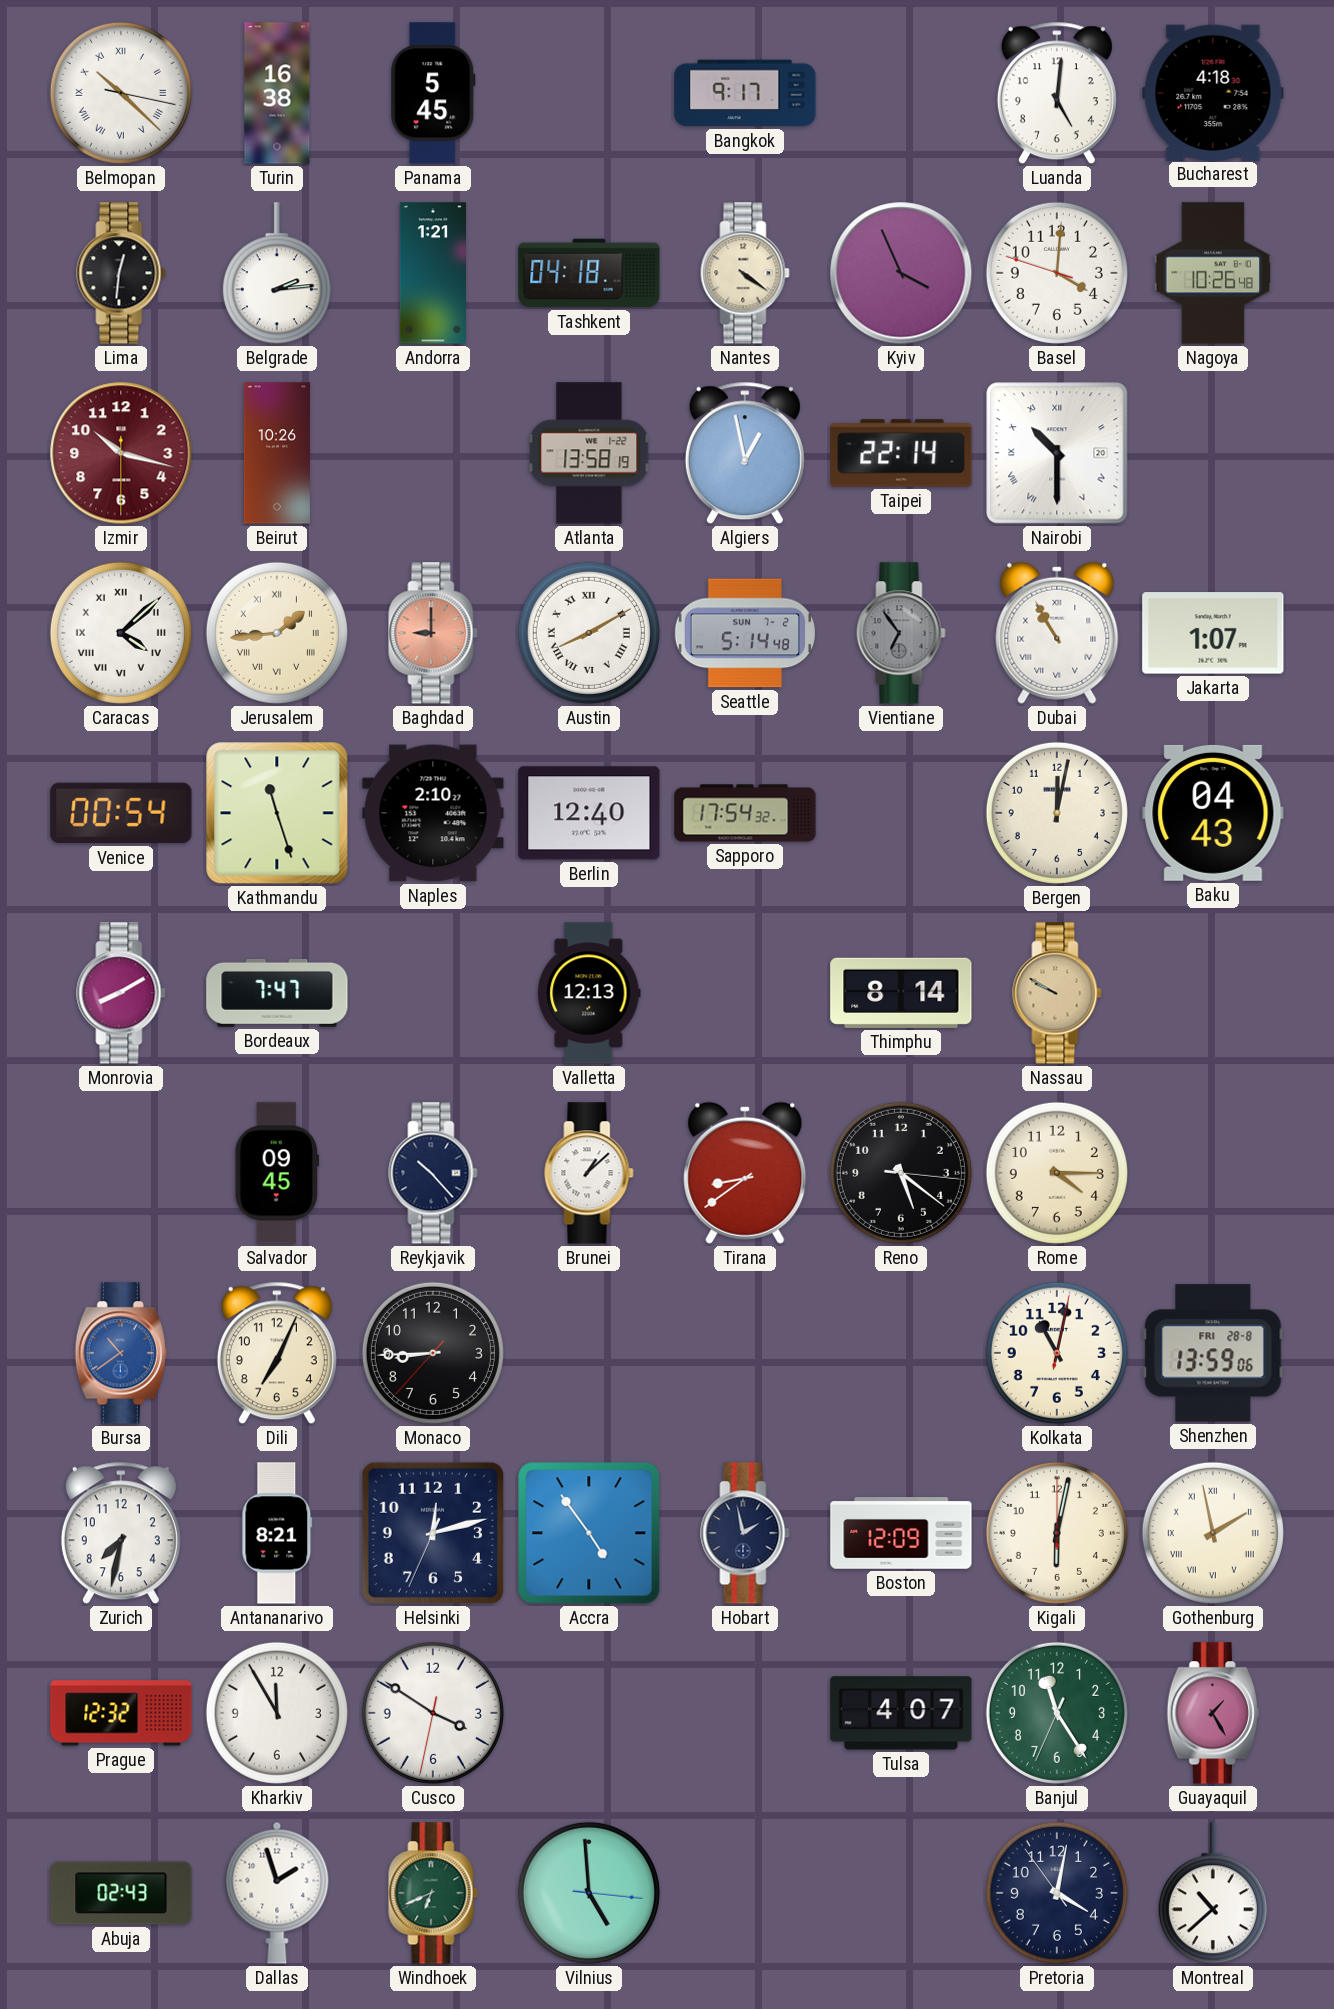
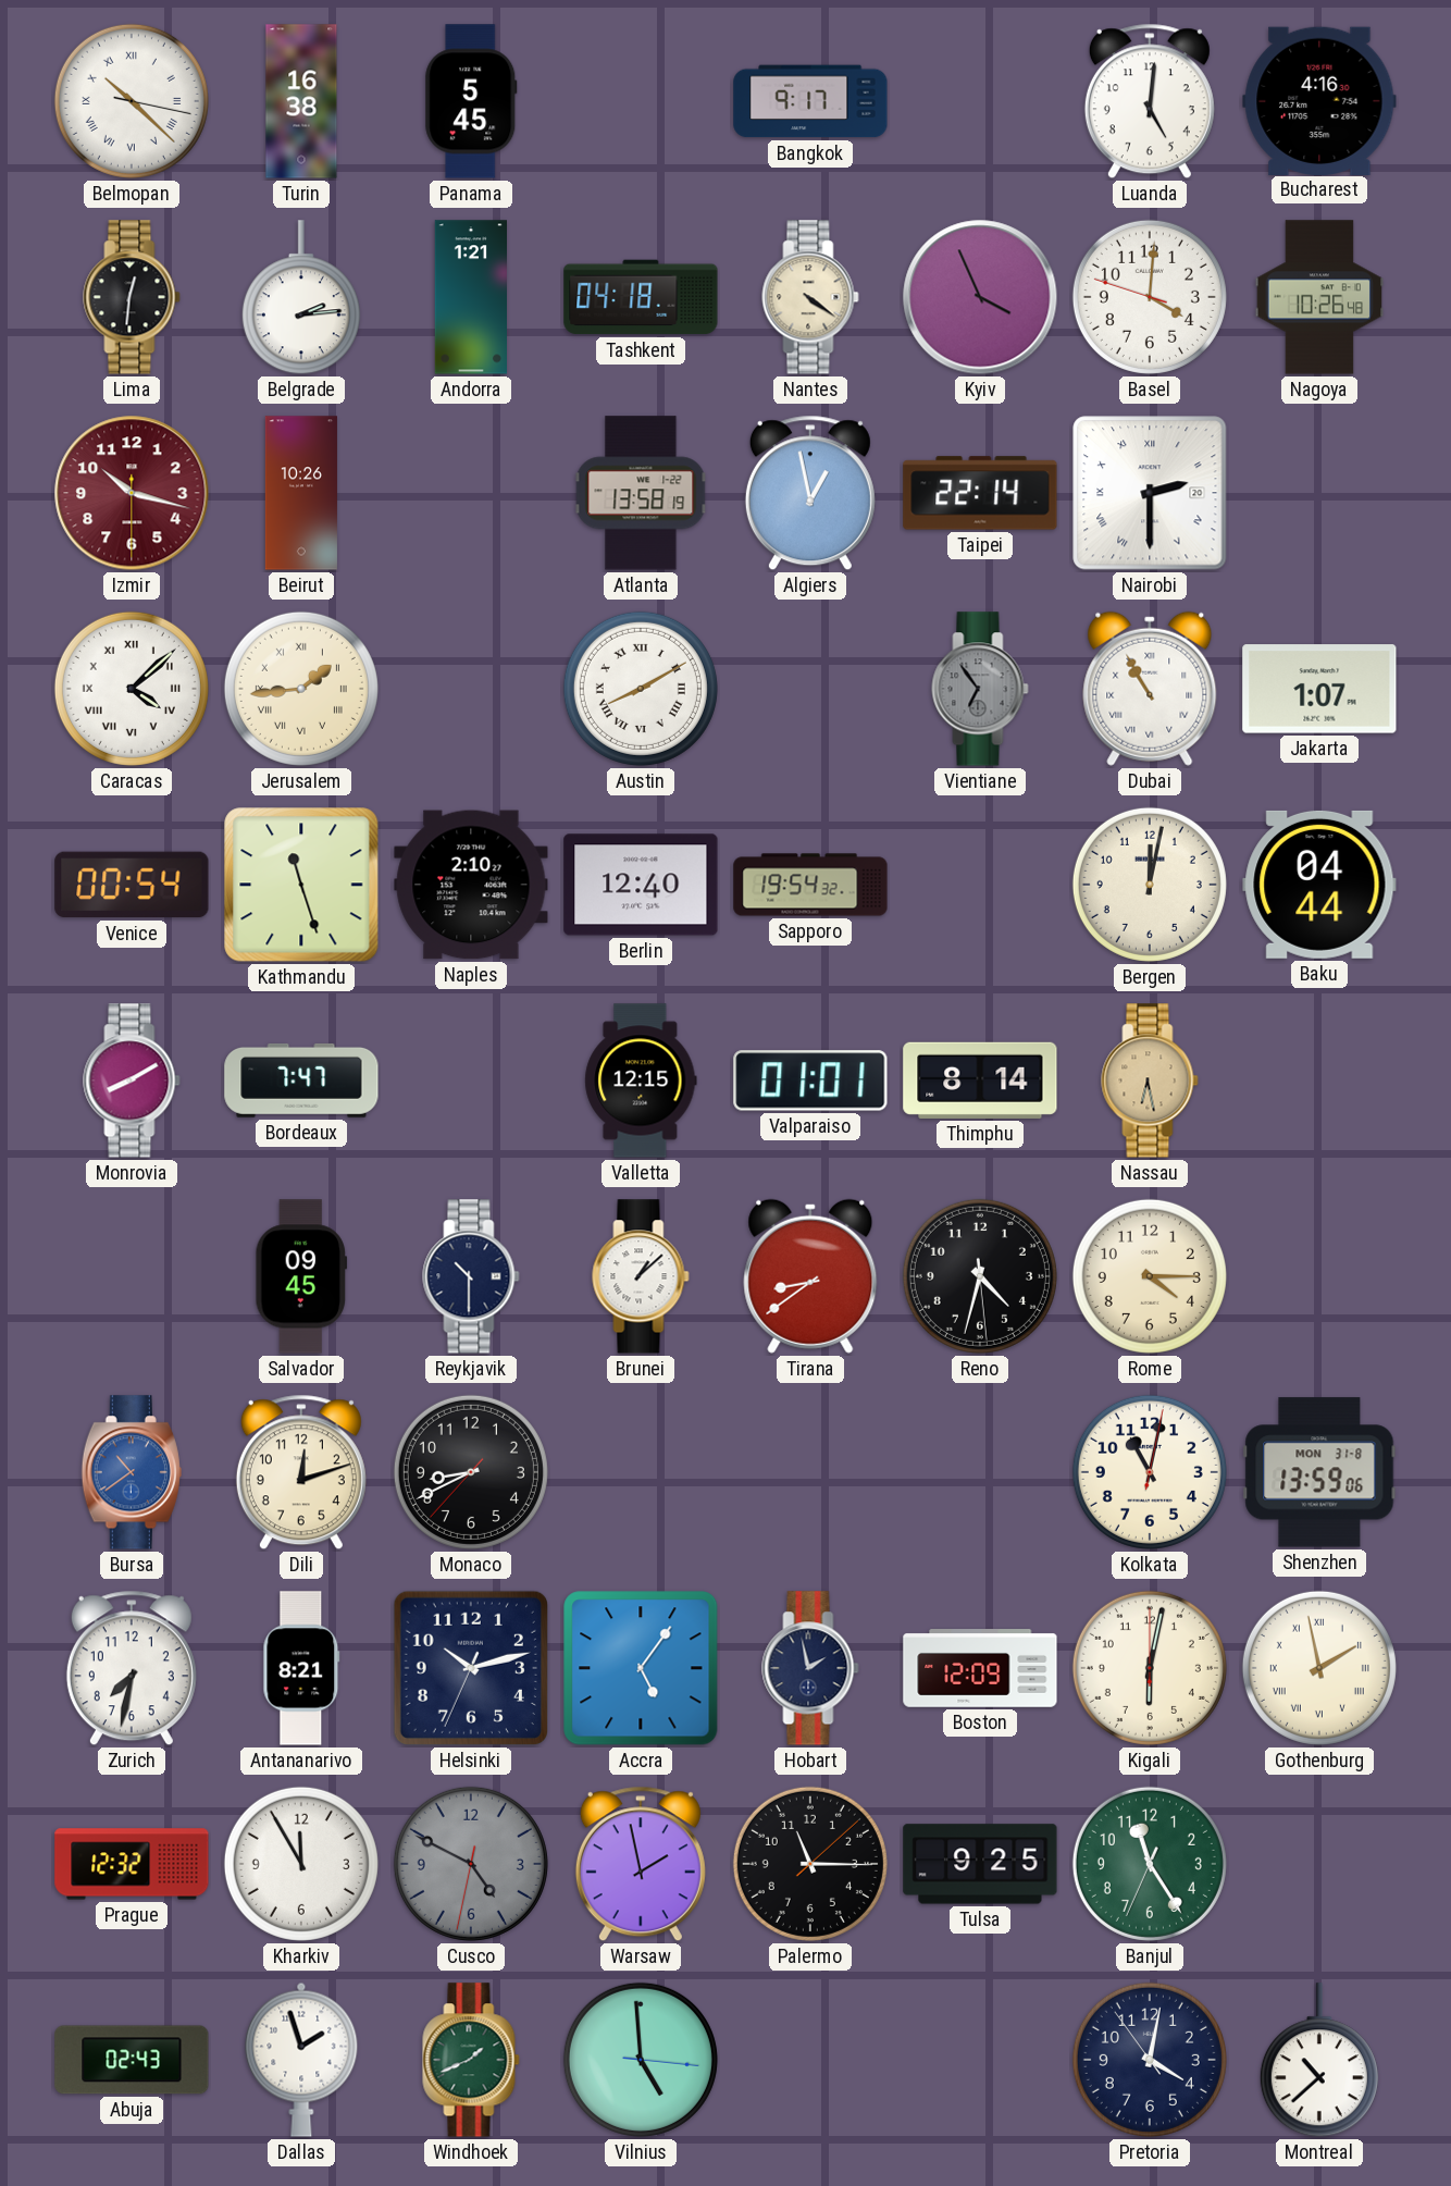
Bucharest: 4:18 -> 4:16
Nairobi: 10:30 -> 2:30
Baghdad: 9:00 -> none
Seattle: 5:14 -> none
Sapporo: 17:54 -> 19:54
Baku: 04:43 -> 04:44
Valletta: 12:13 -> 12:15
Valparaiso: none -> 01:01
Nassau: 9:50 -> 6:28
Reykjavik: 10:23 -> 10:30
Reno: 5:21 -> 4:32
Dili: 7:04 -> 12:12
Monaco: 8:44 -> 8:40
Shenzhen date: FRI 28-8 -> MON 31-8
Helsinki: 12:12 -> 10:12
Accra: 4:54 -> 5:06
Cusco: 3:50 -> 4:49
Cusco dial: white -> grey
Warsaw: none -> 1:58
Palermo: none -> 11:15
Tulsa: 4:07 -> 9:25
Guayaquil: 1:25 -> none
Windhoek: 6:41 -> 1:41
